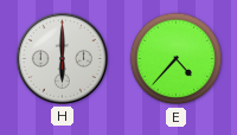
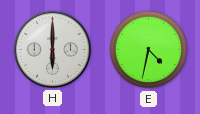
E: 4:37 -> 4:32
